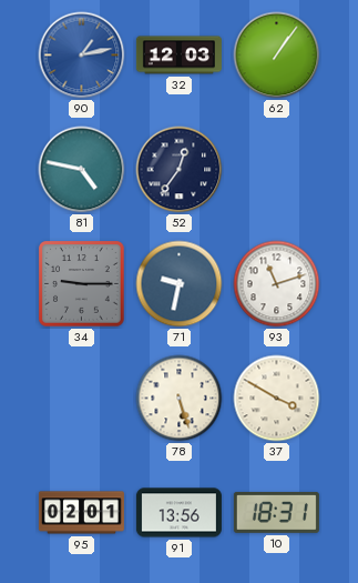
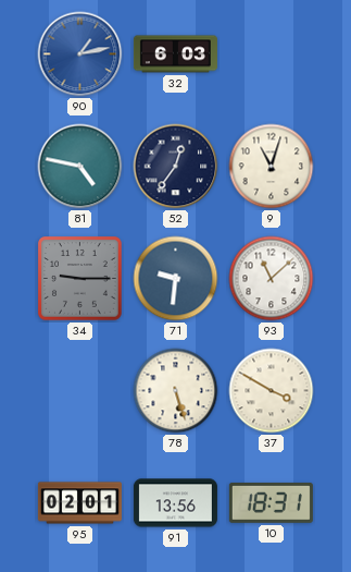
32: 12:03 -> 6:03
62: 1:06 -> none
9: none -> 11:03
71: 9:32 -> 9:31
93: 11:12 -> 11:08
